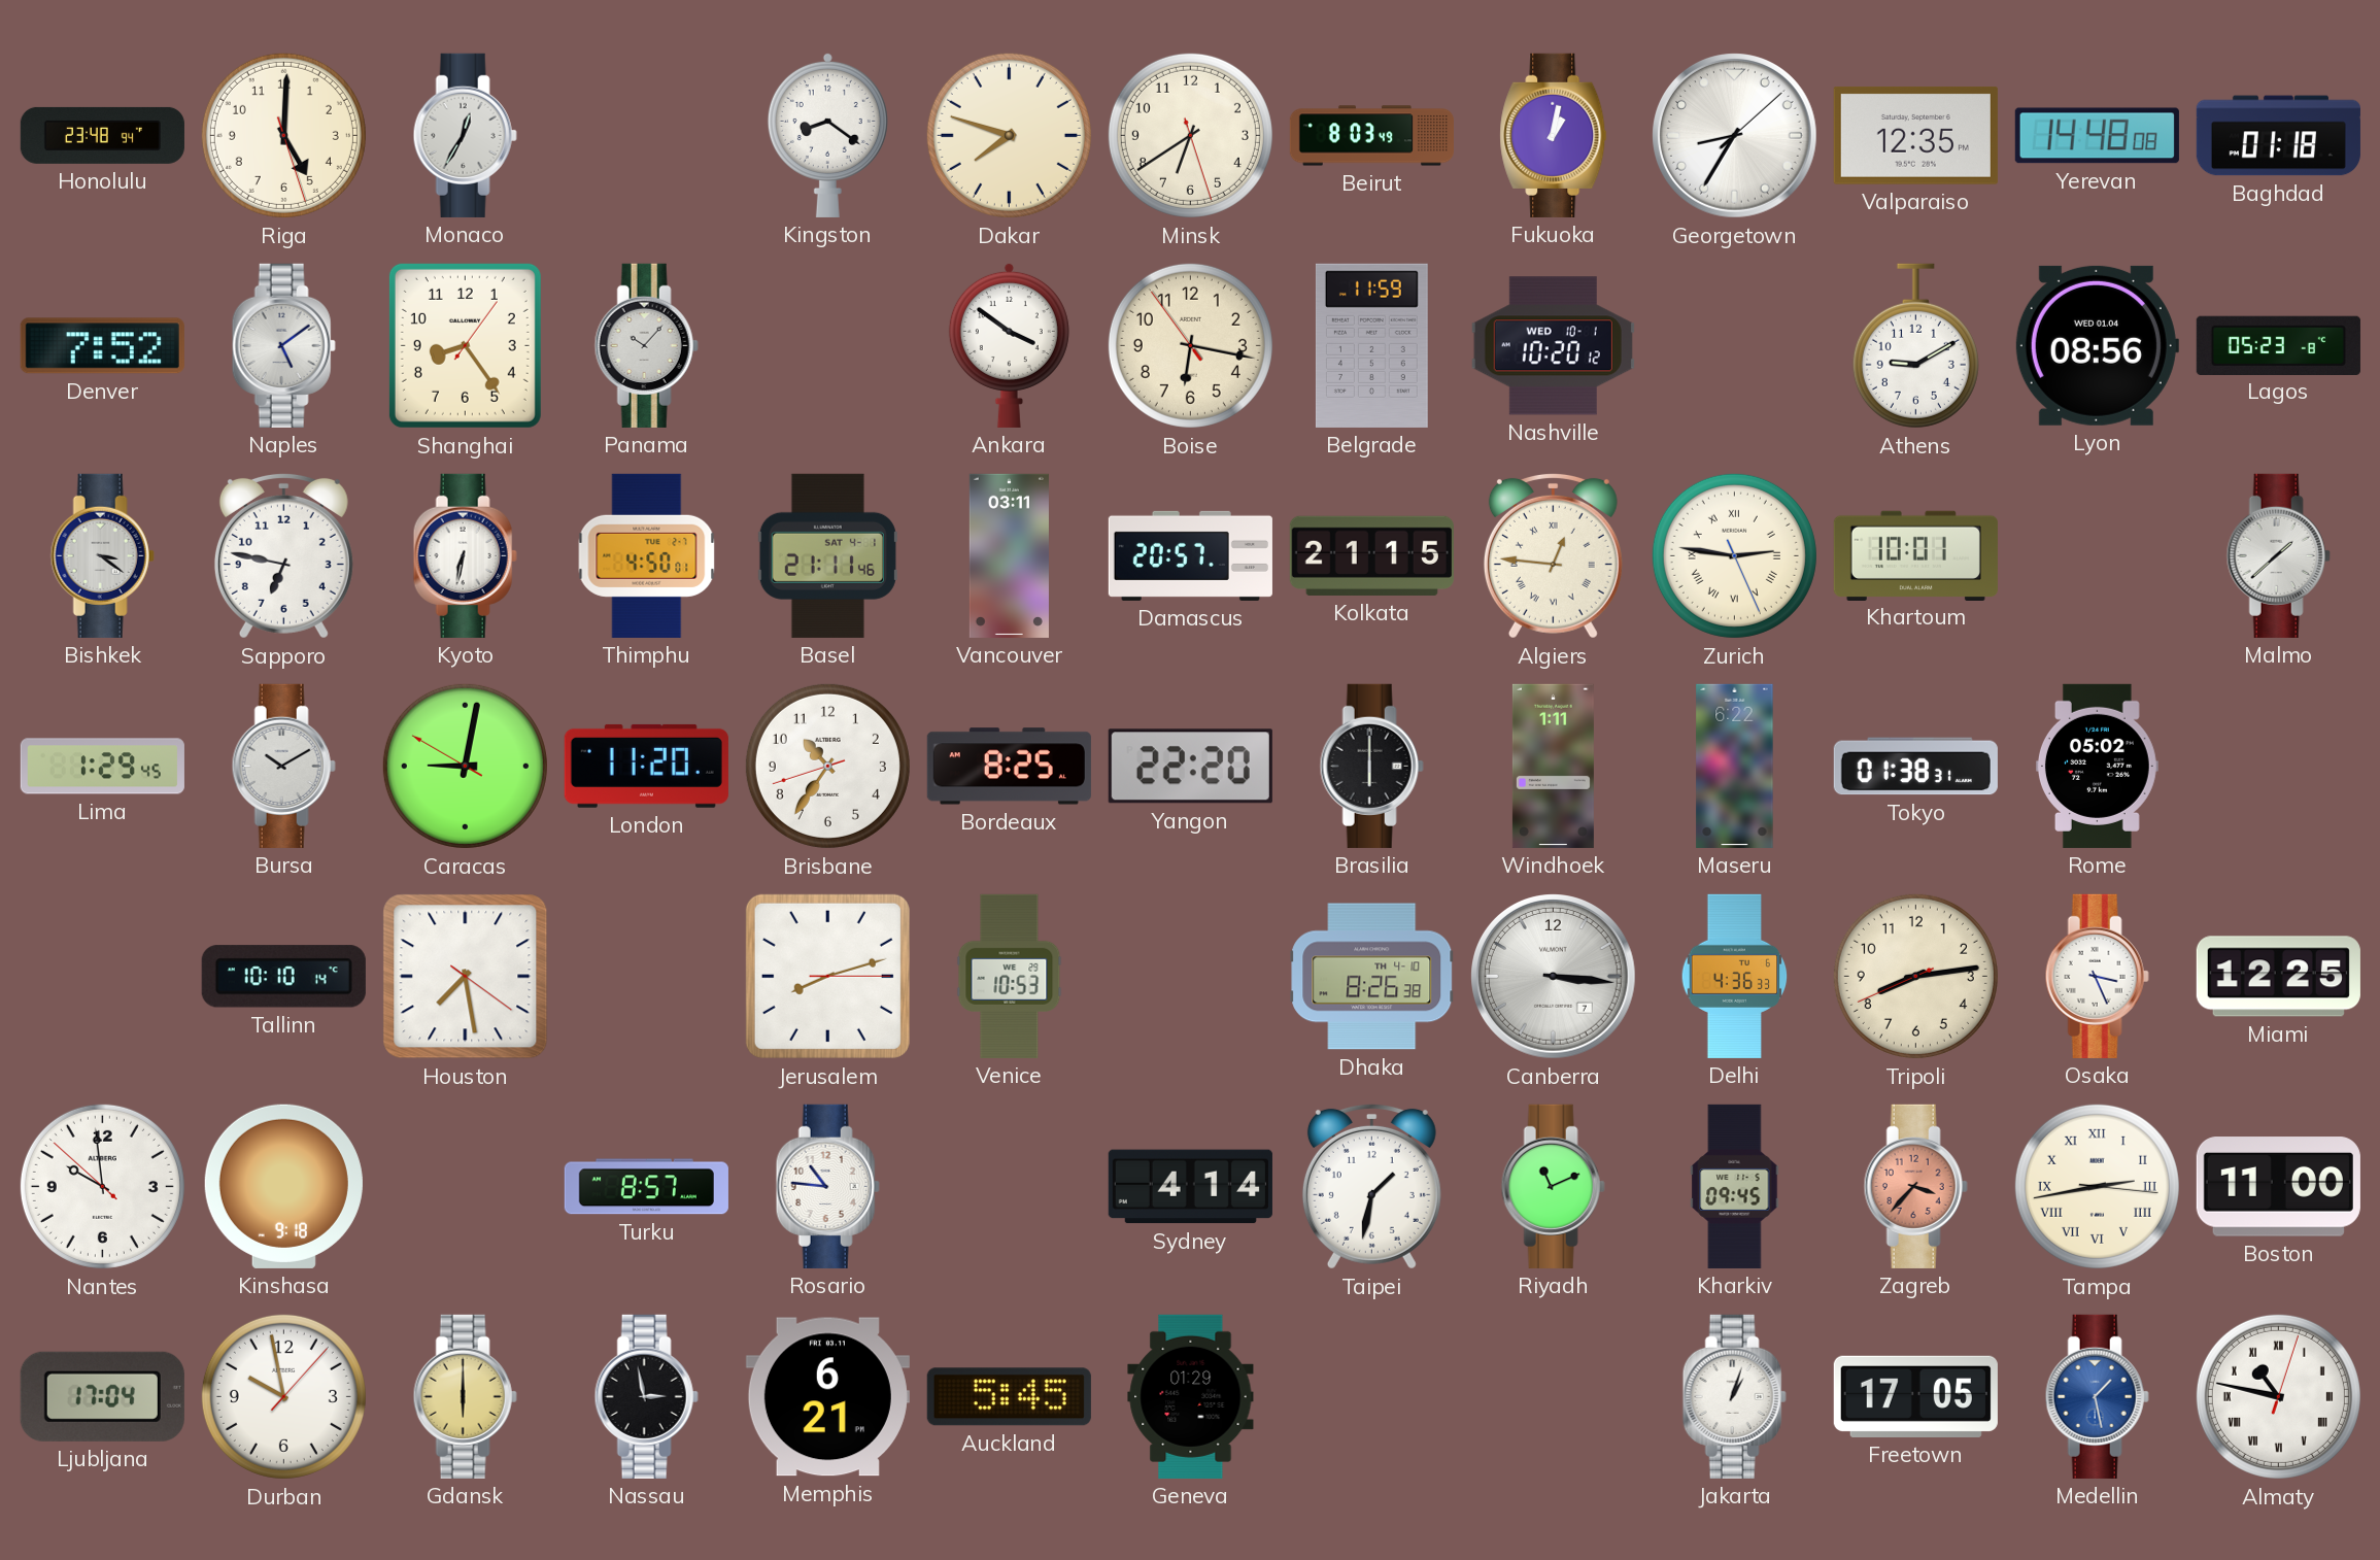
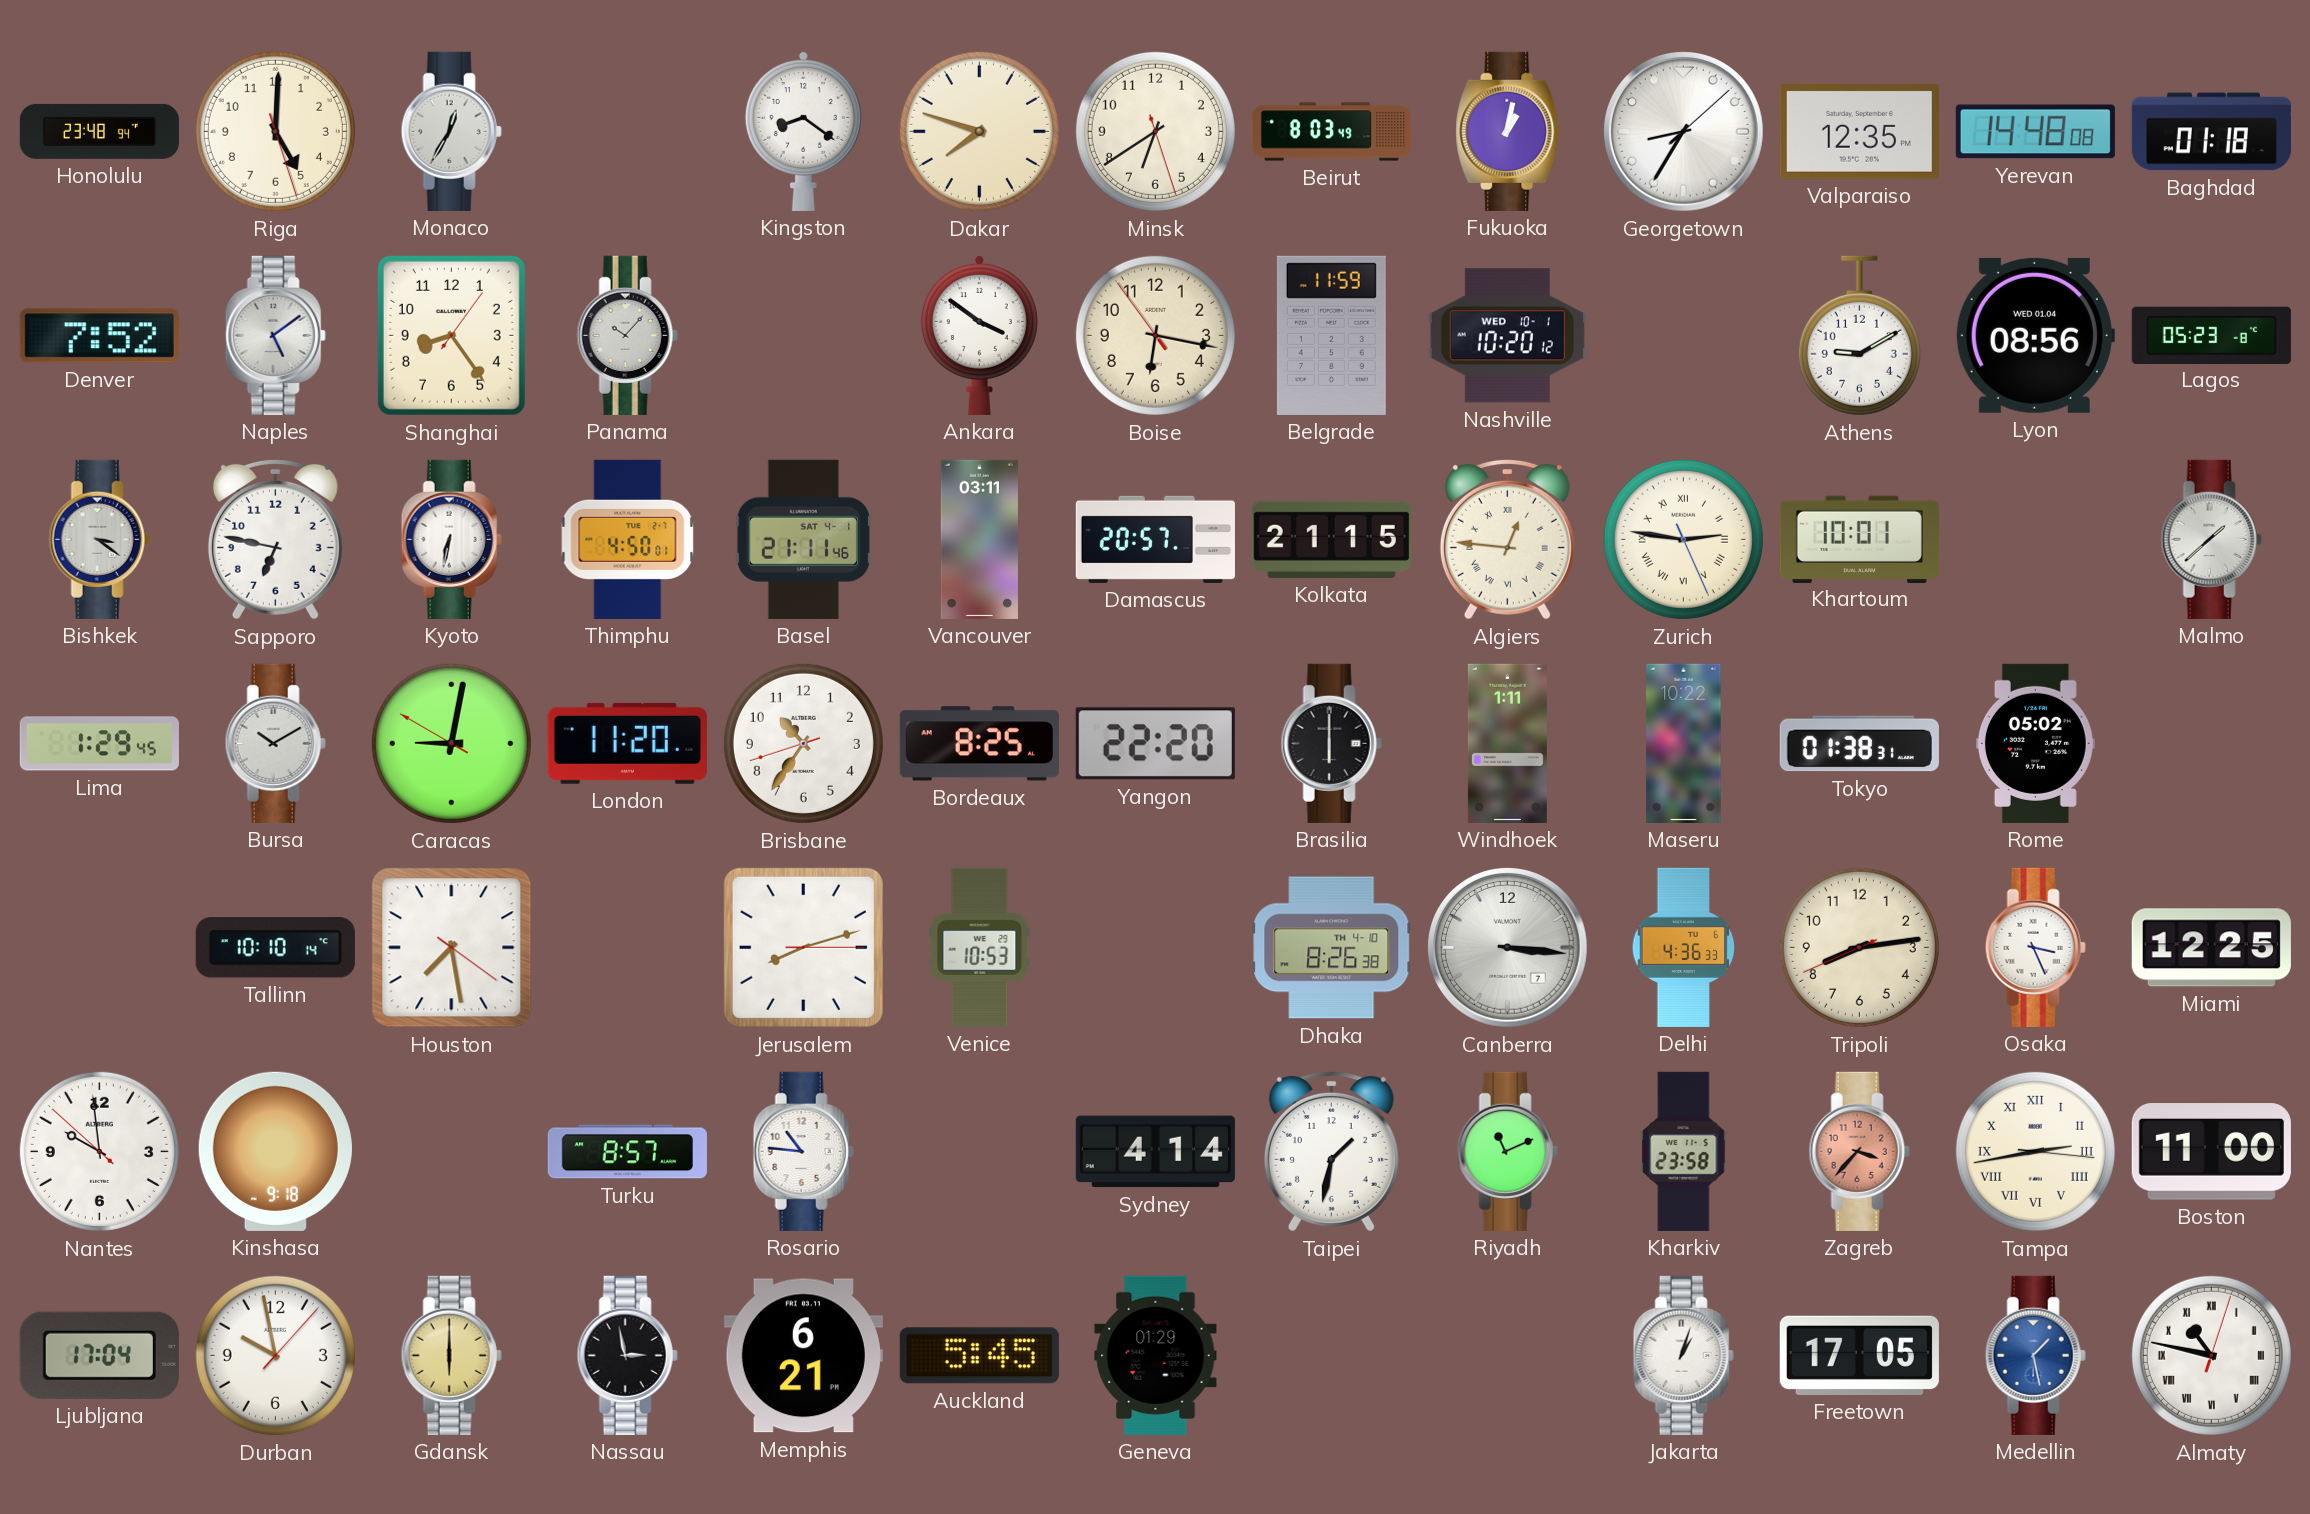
Maseru: 6:22 -> 10:22
Kharkiv: 09:45 -> 23:58
